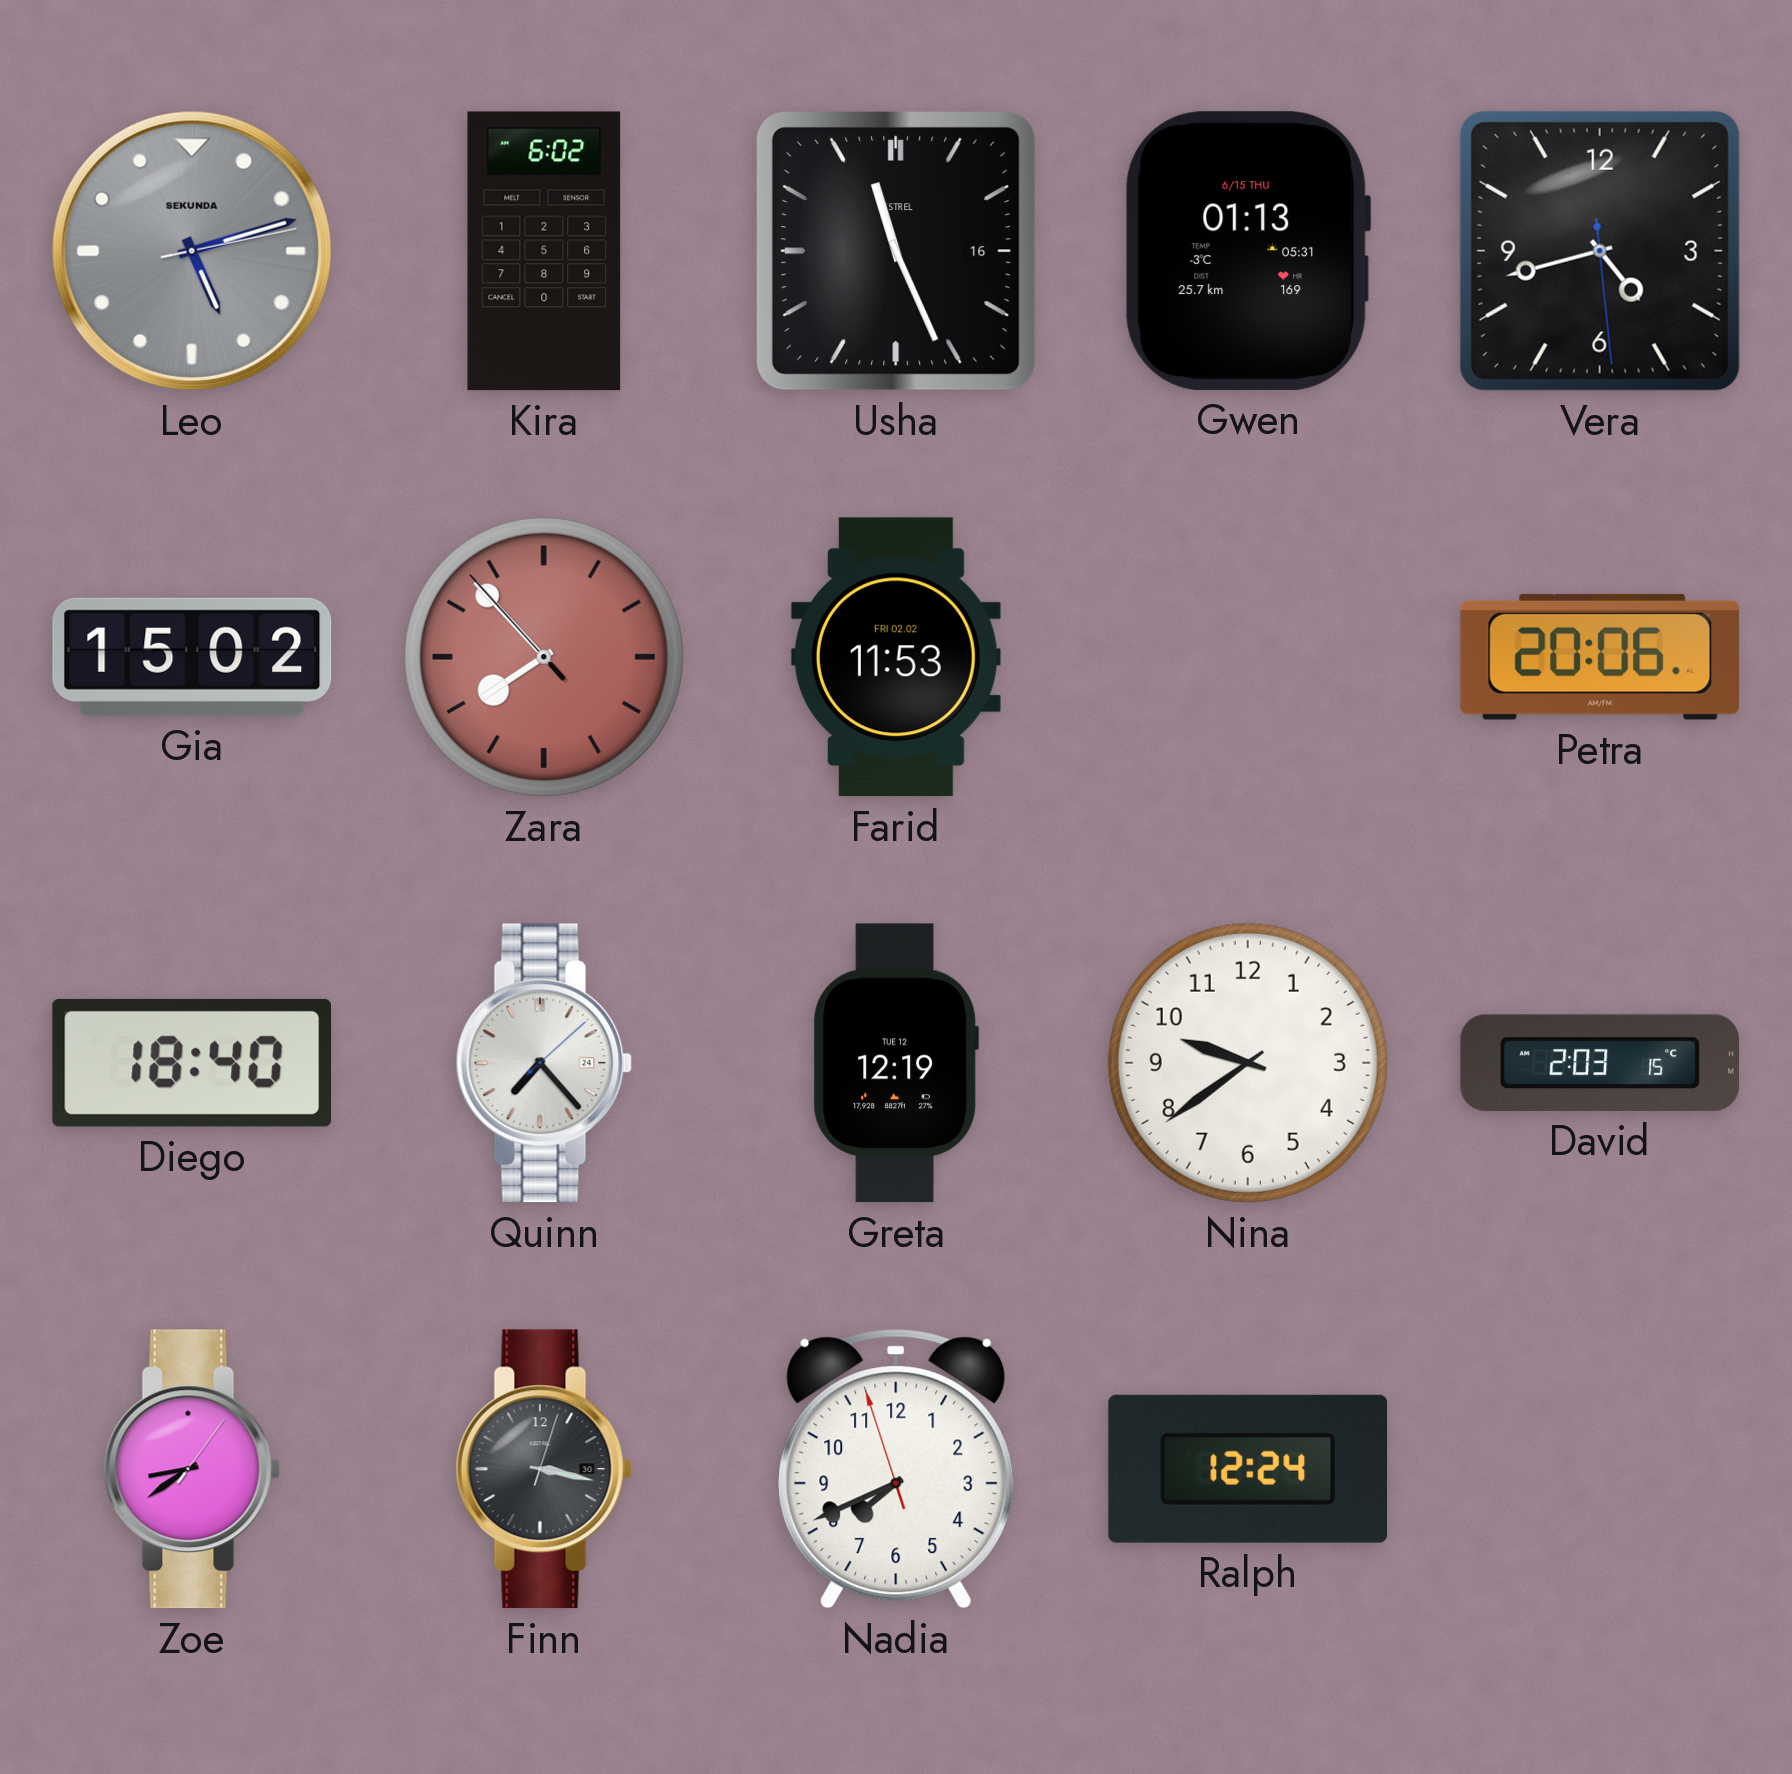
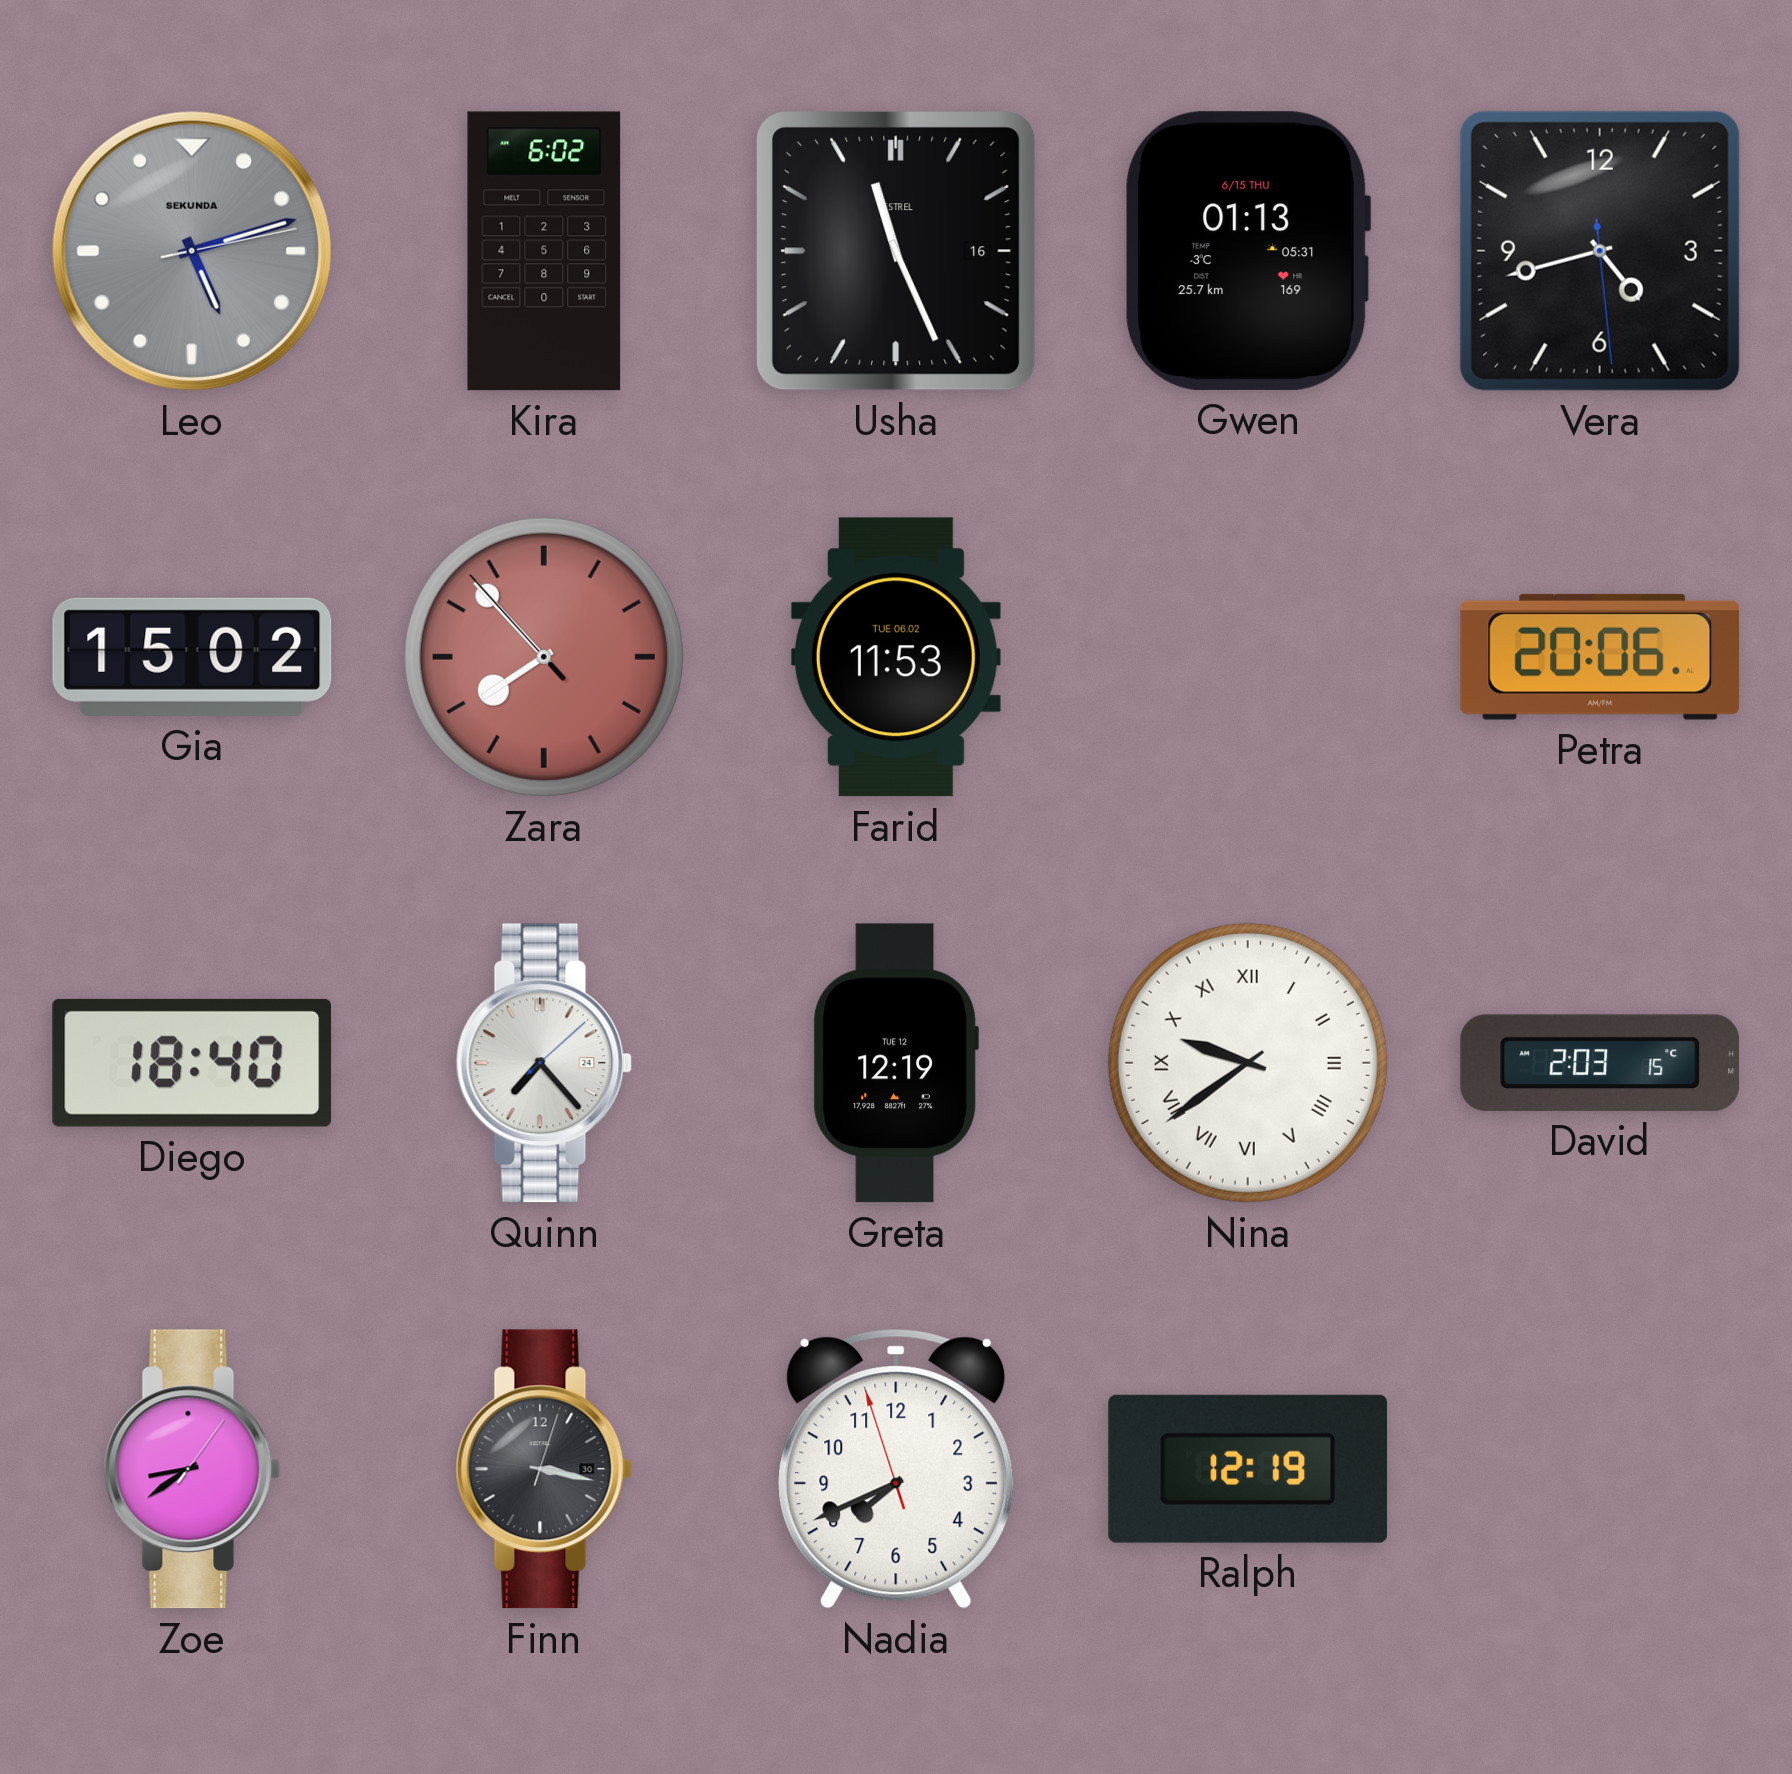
Farid date: FRI 02.02 -> TUE 06.02
Nina numerals: Arabic -> Roman
Ralph: 12:24 -> 12:19
